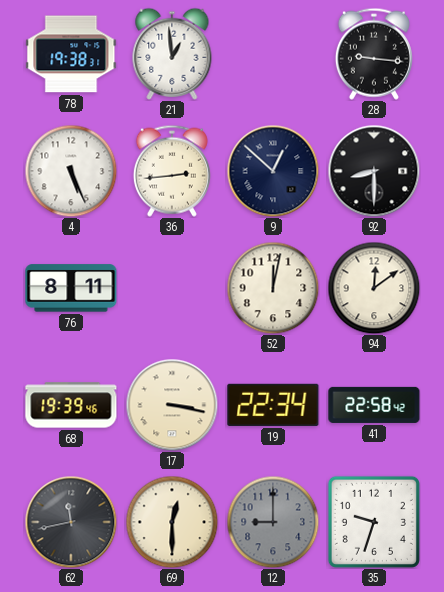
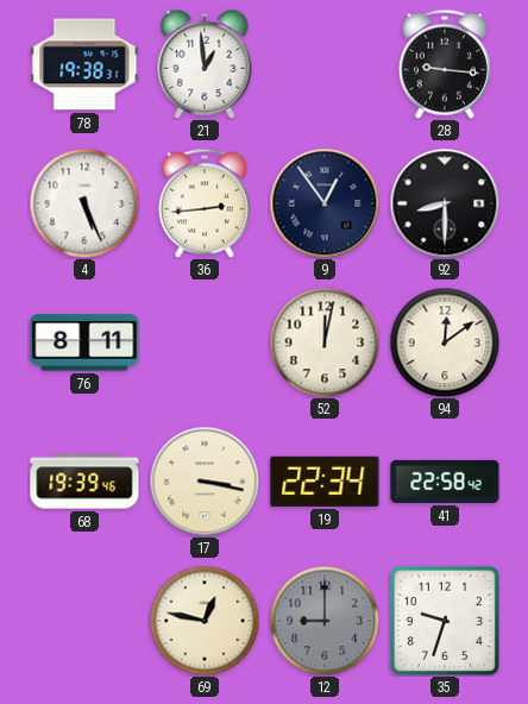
9: 12:52 -> 12:54
62: 11:43 -> none
69: 12:30 -> 12:47
